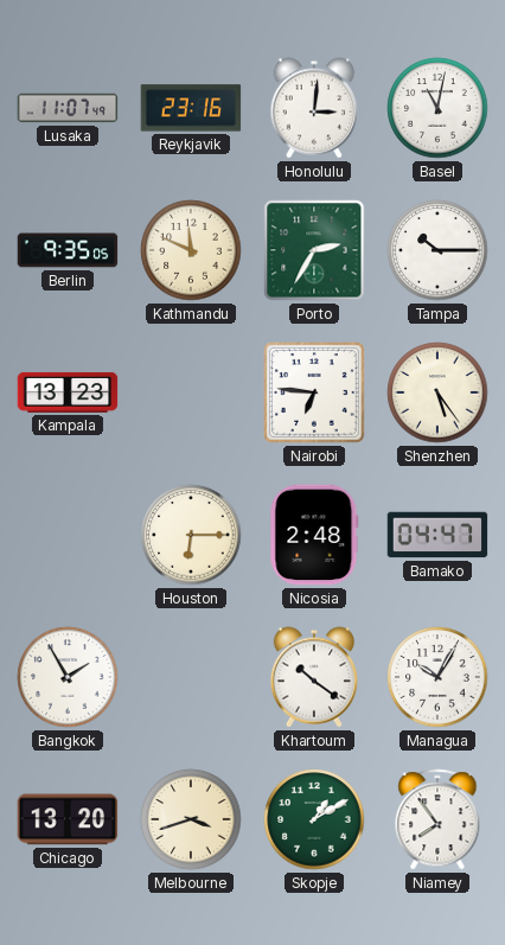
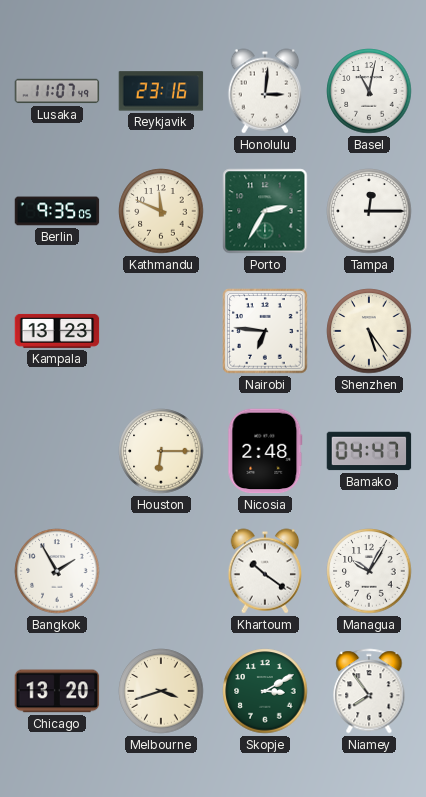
Tampa: 10:15 -> 12:15
Skopje: 1:10 -> 3:10
